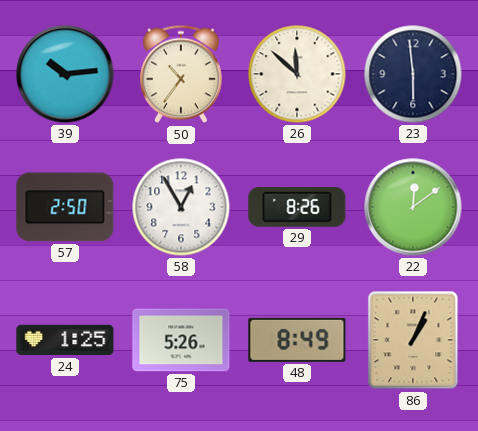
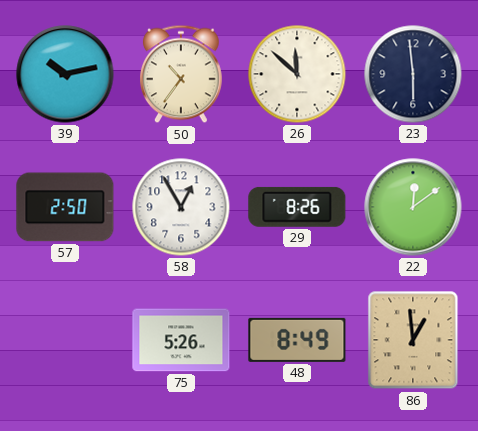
39: 10:14 -> 10:13
24: 1:25 -> none
86: 1:04 -> 12:59
